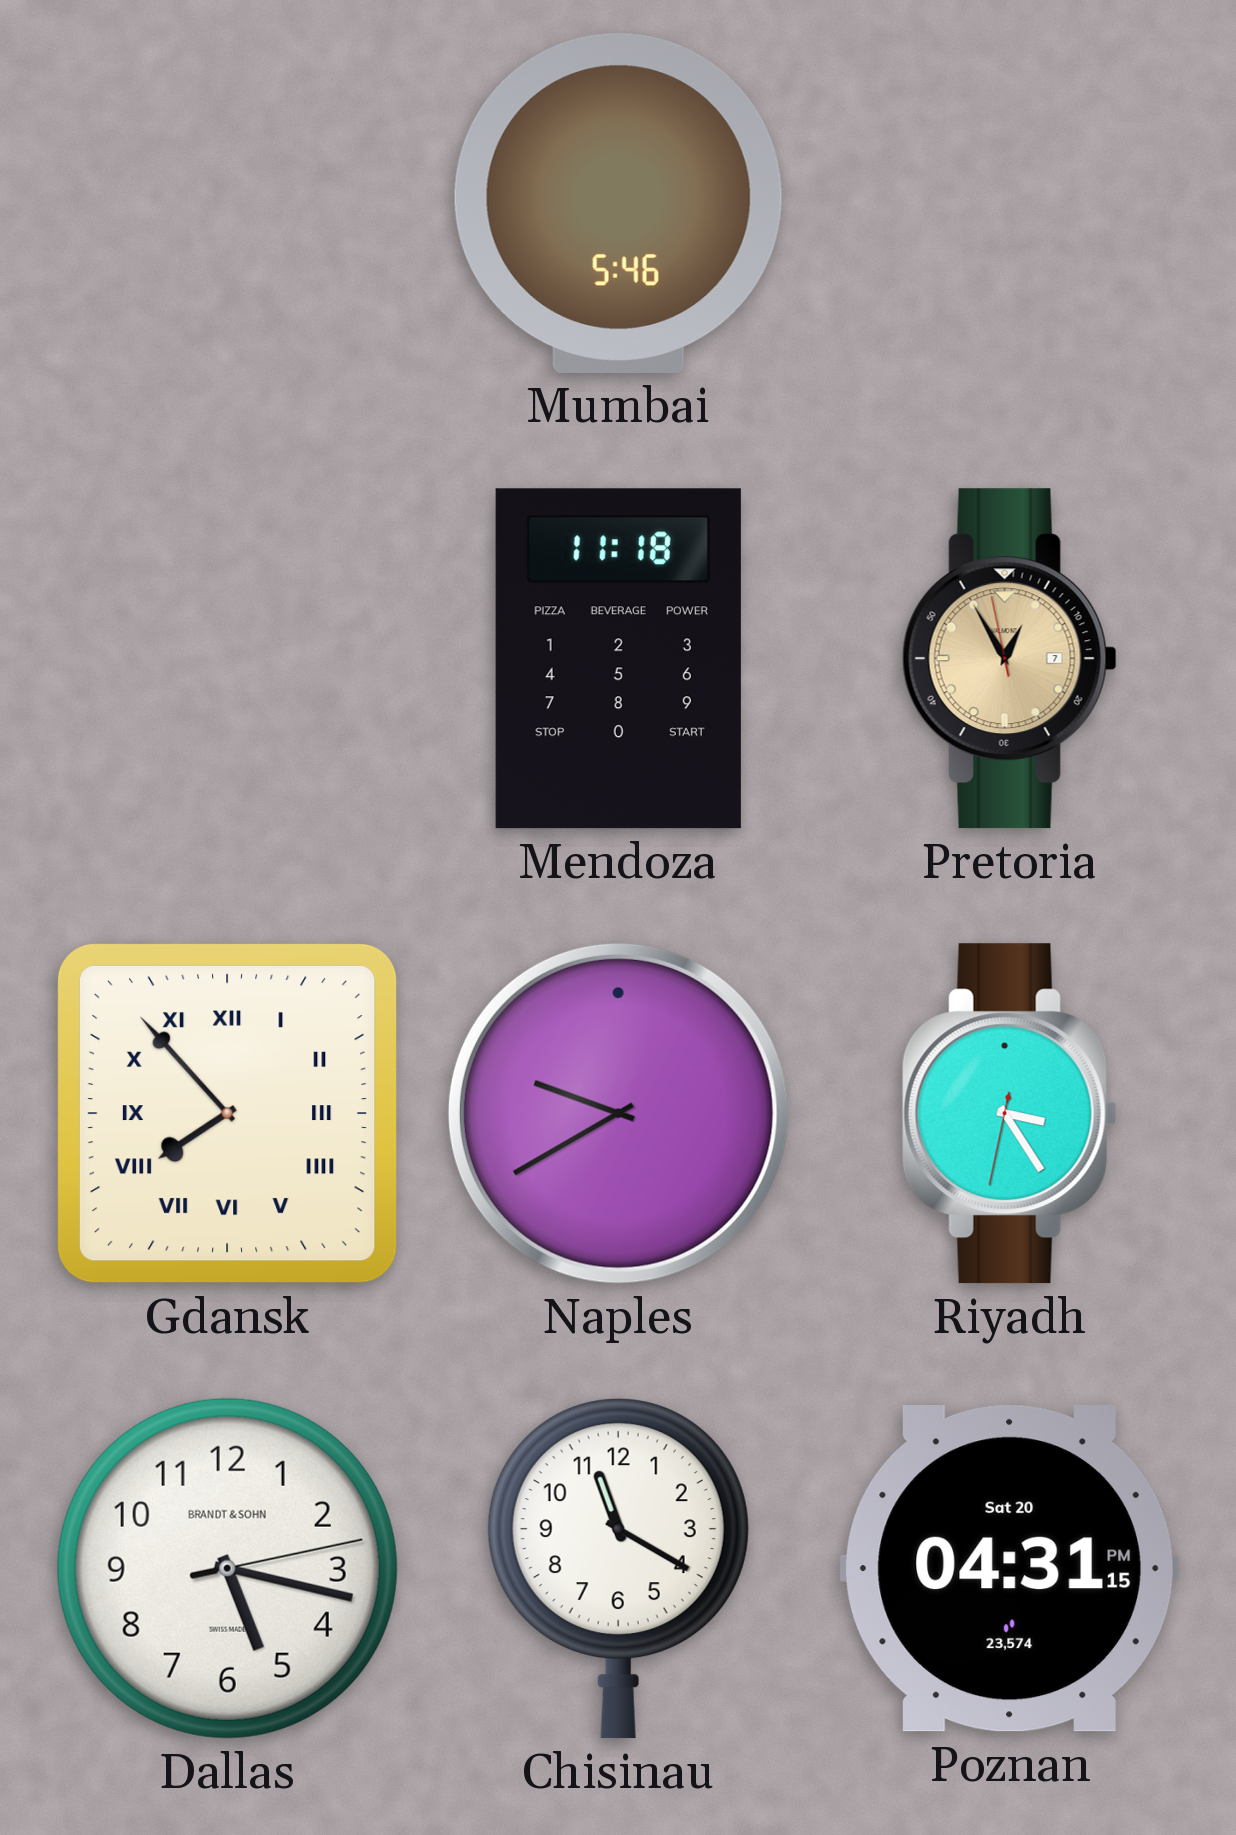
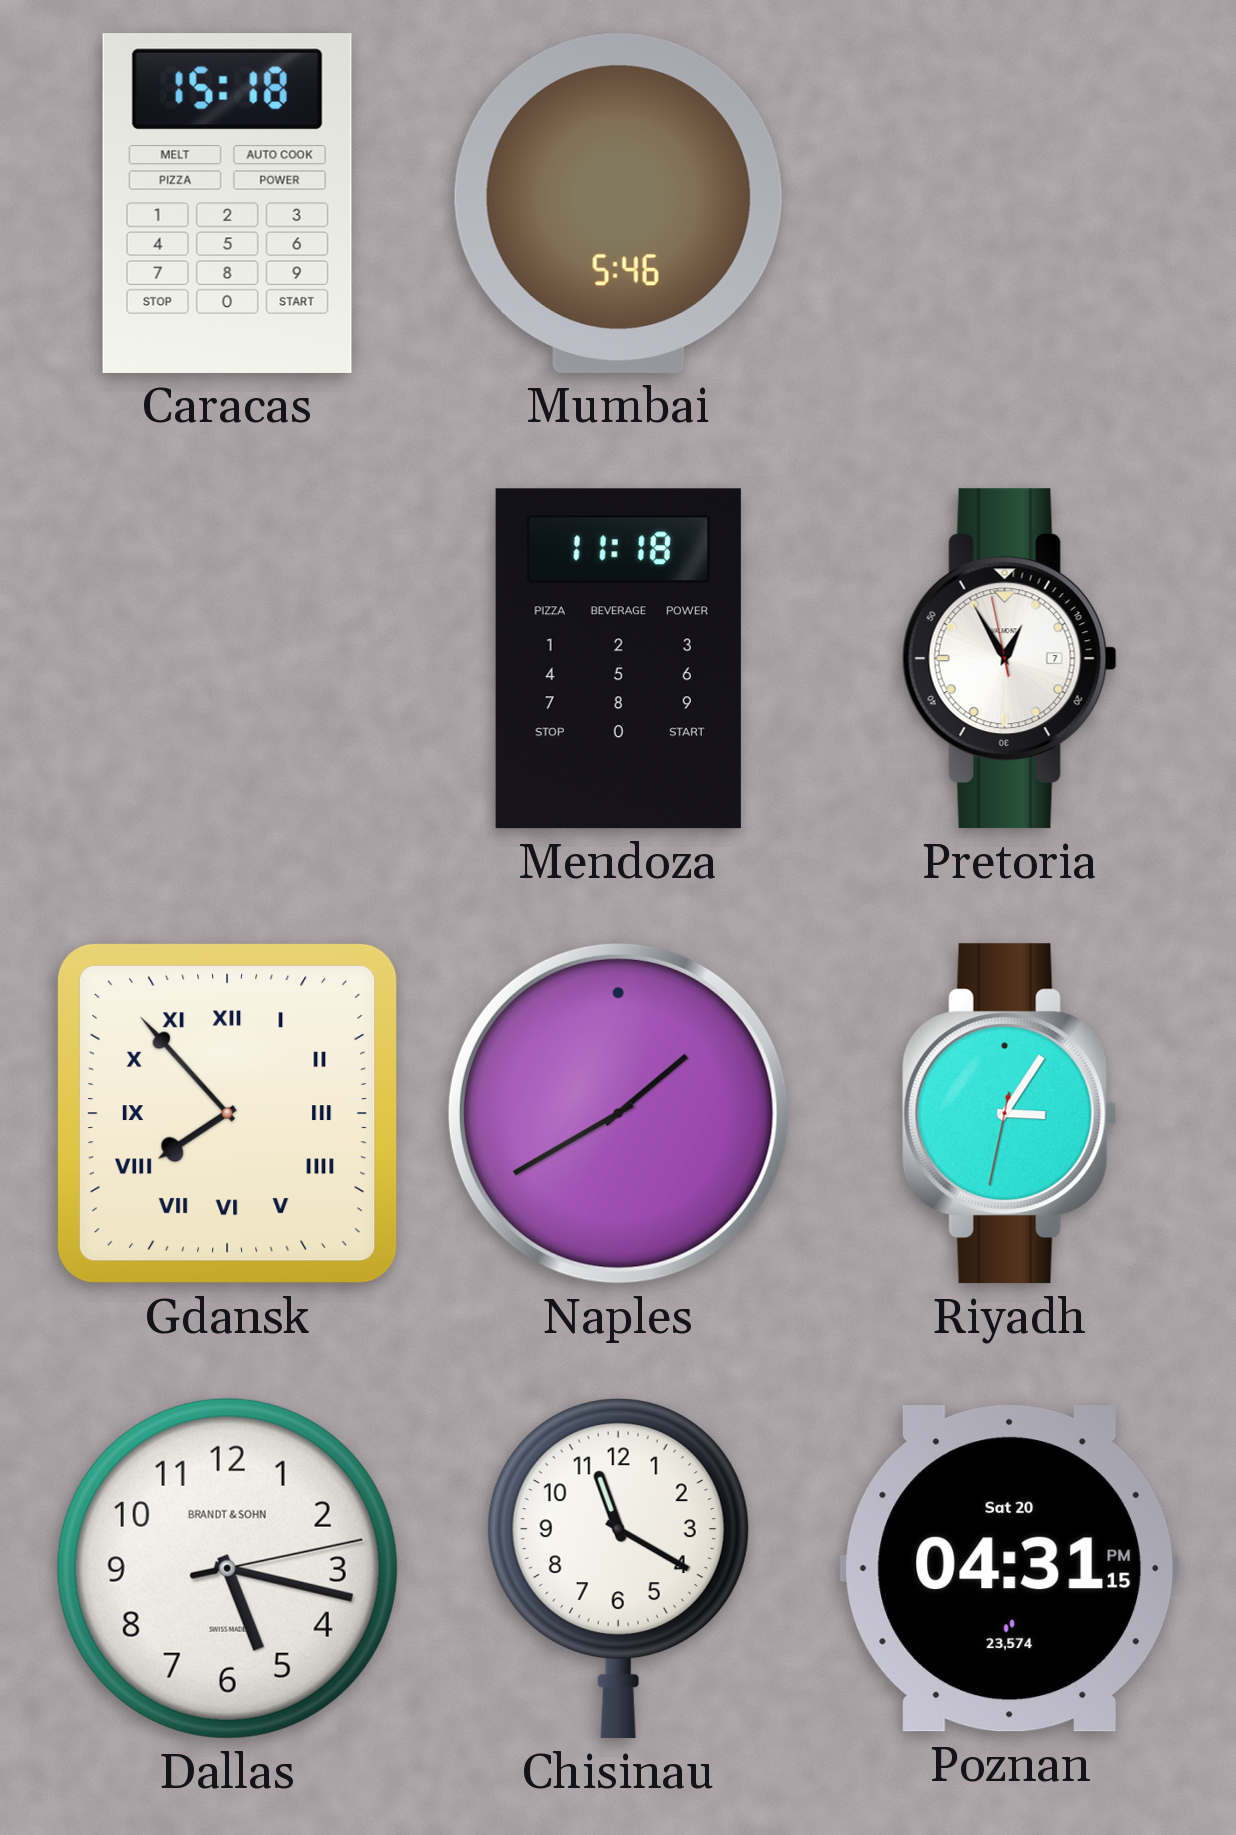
Caracas: none -> 15:18
Pretoria dial: champagne -> white
Naples: 9:40 -> 1:40
Riyadh: 3:24 -> 3:05
